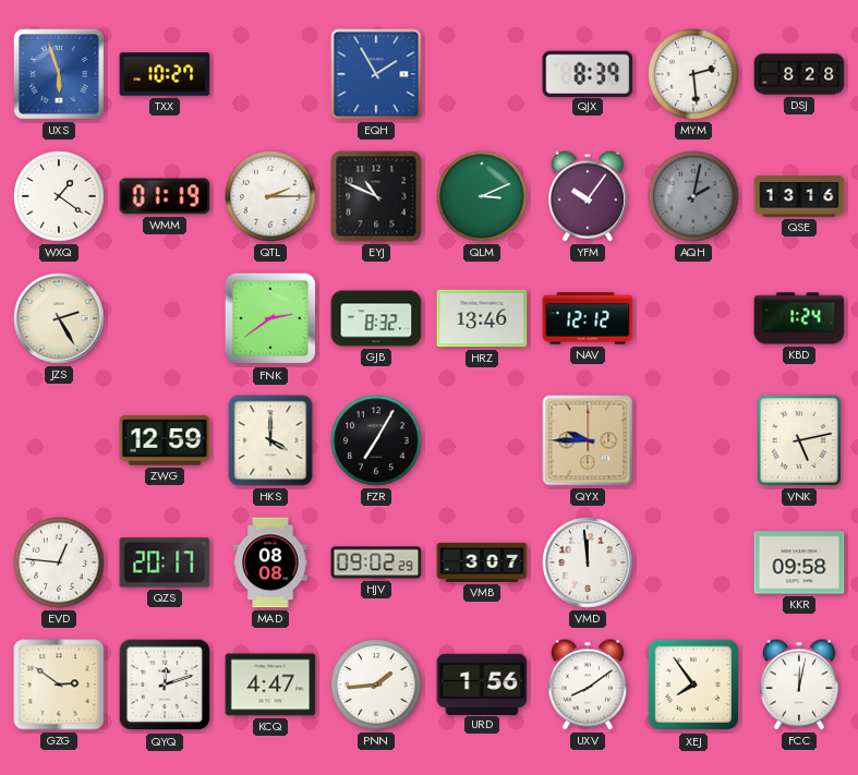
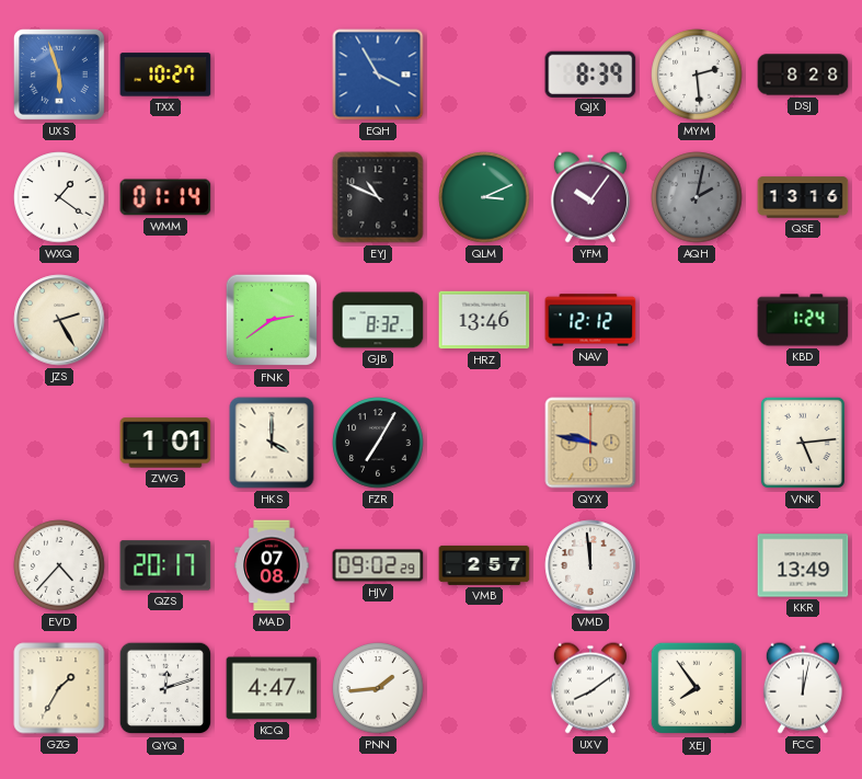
EQH: 1:55 -> 3:55
WMM: 01:19 -> 01:14
QTL: 2:15 -> none
ZWG: 12:59 -> 1:01
QYX: 9:45 -> 9:47
VNK: 5:13 -> 5:14
EVD: 12:46 -> 4:37
MAD: 08:08 -> 07:08
VMB: 3:07 -> 2:57
KKR: 09:58 -> 13:49
GZG: 2:51 -> 1:35
URD: 1:56 -> none
